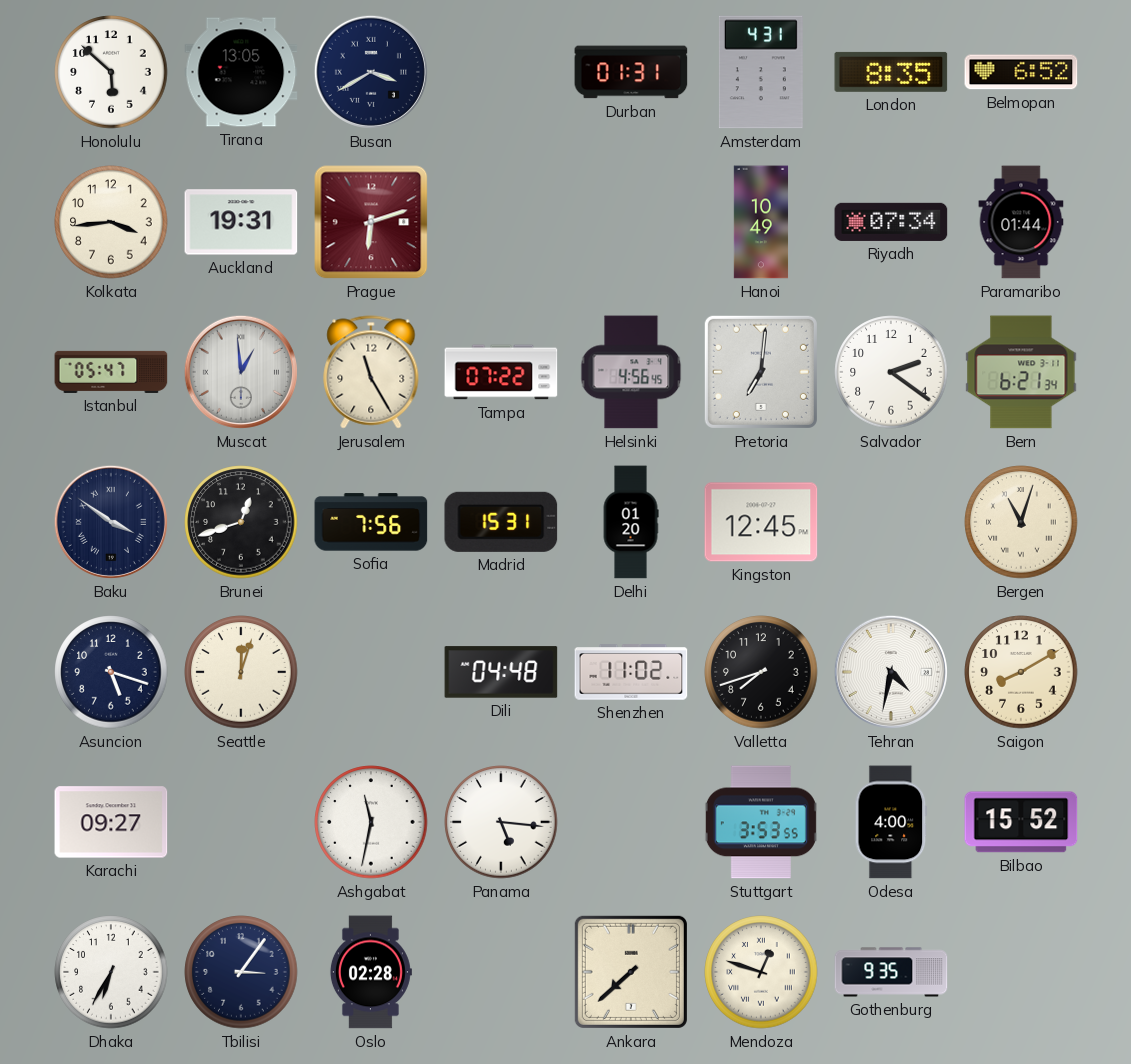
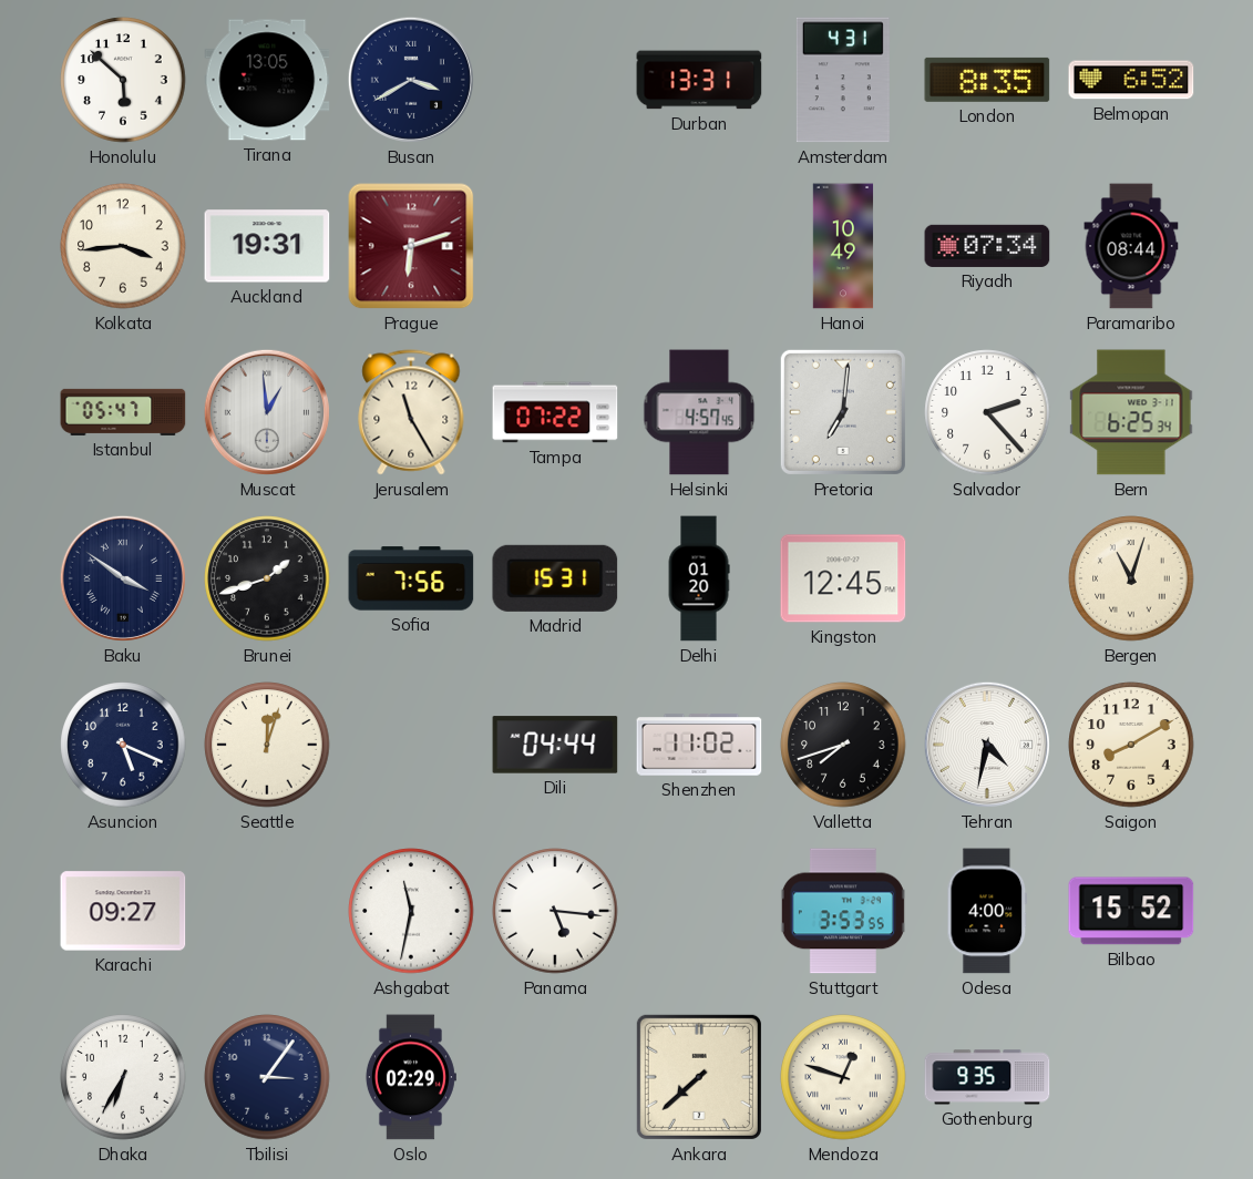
Durban: 01:31 -> 13:31
Paramaribo: 01:44 -> 08:44
Helsinki: 4:56 -> 4:57
Salvador: 2:21 -> 2:23
Bern: 6:21 -> 6:25
Brunei: 12:42 -> 1:42
Asuncion: 5:18 -> 5:19
Dili: 04:48 -> 04:44
Oslo: 02:28 -> 02:29
